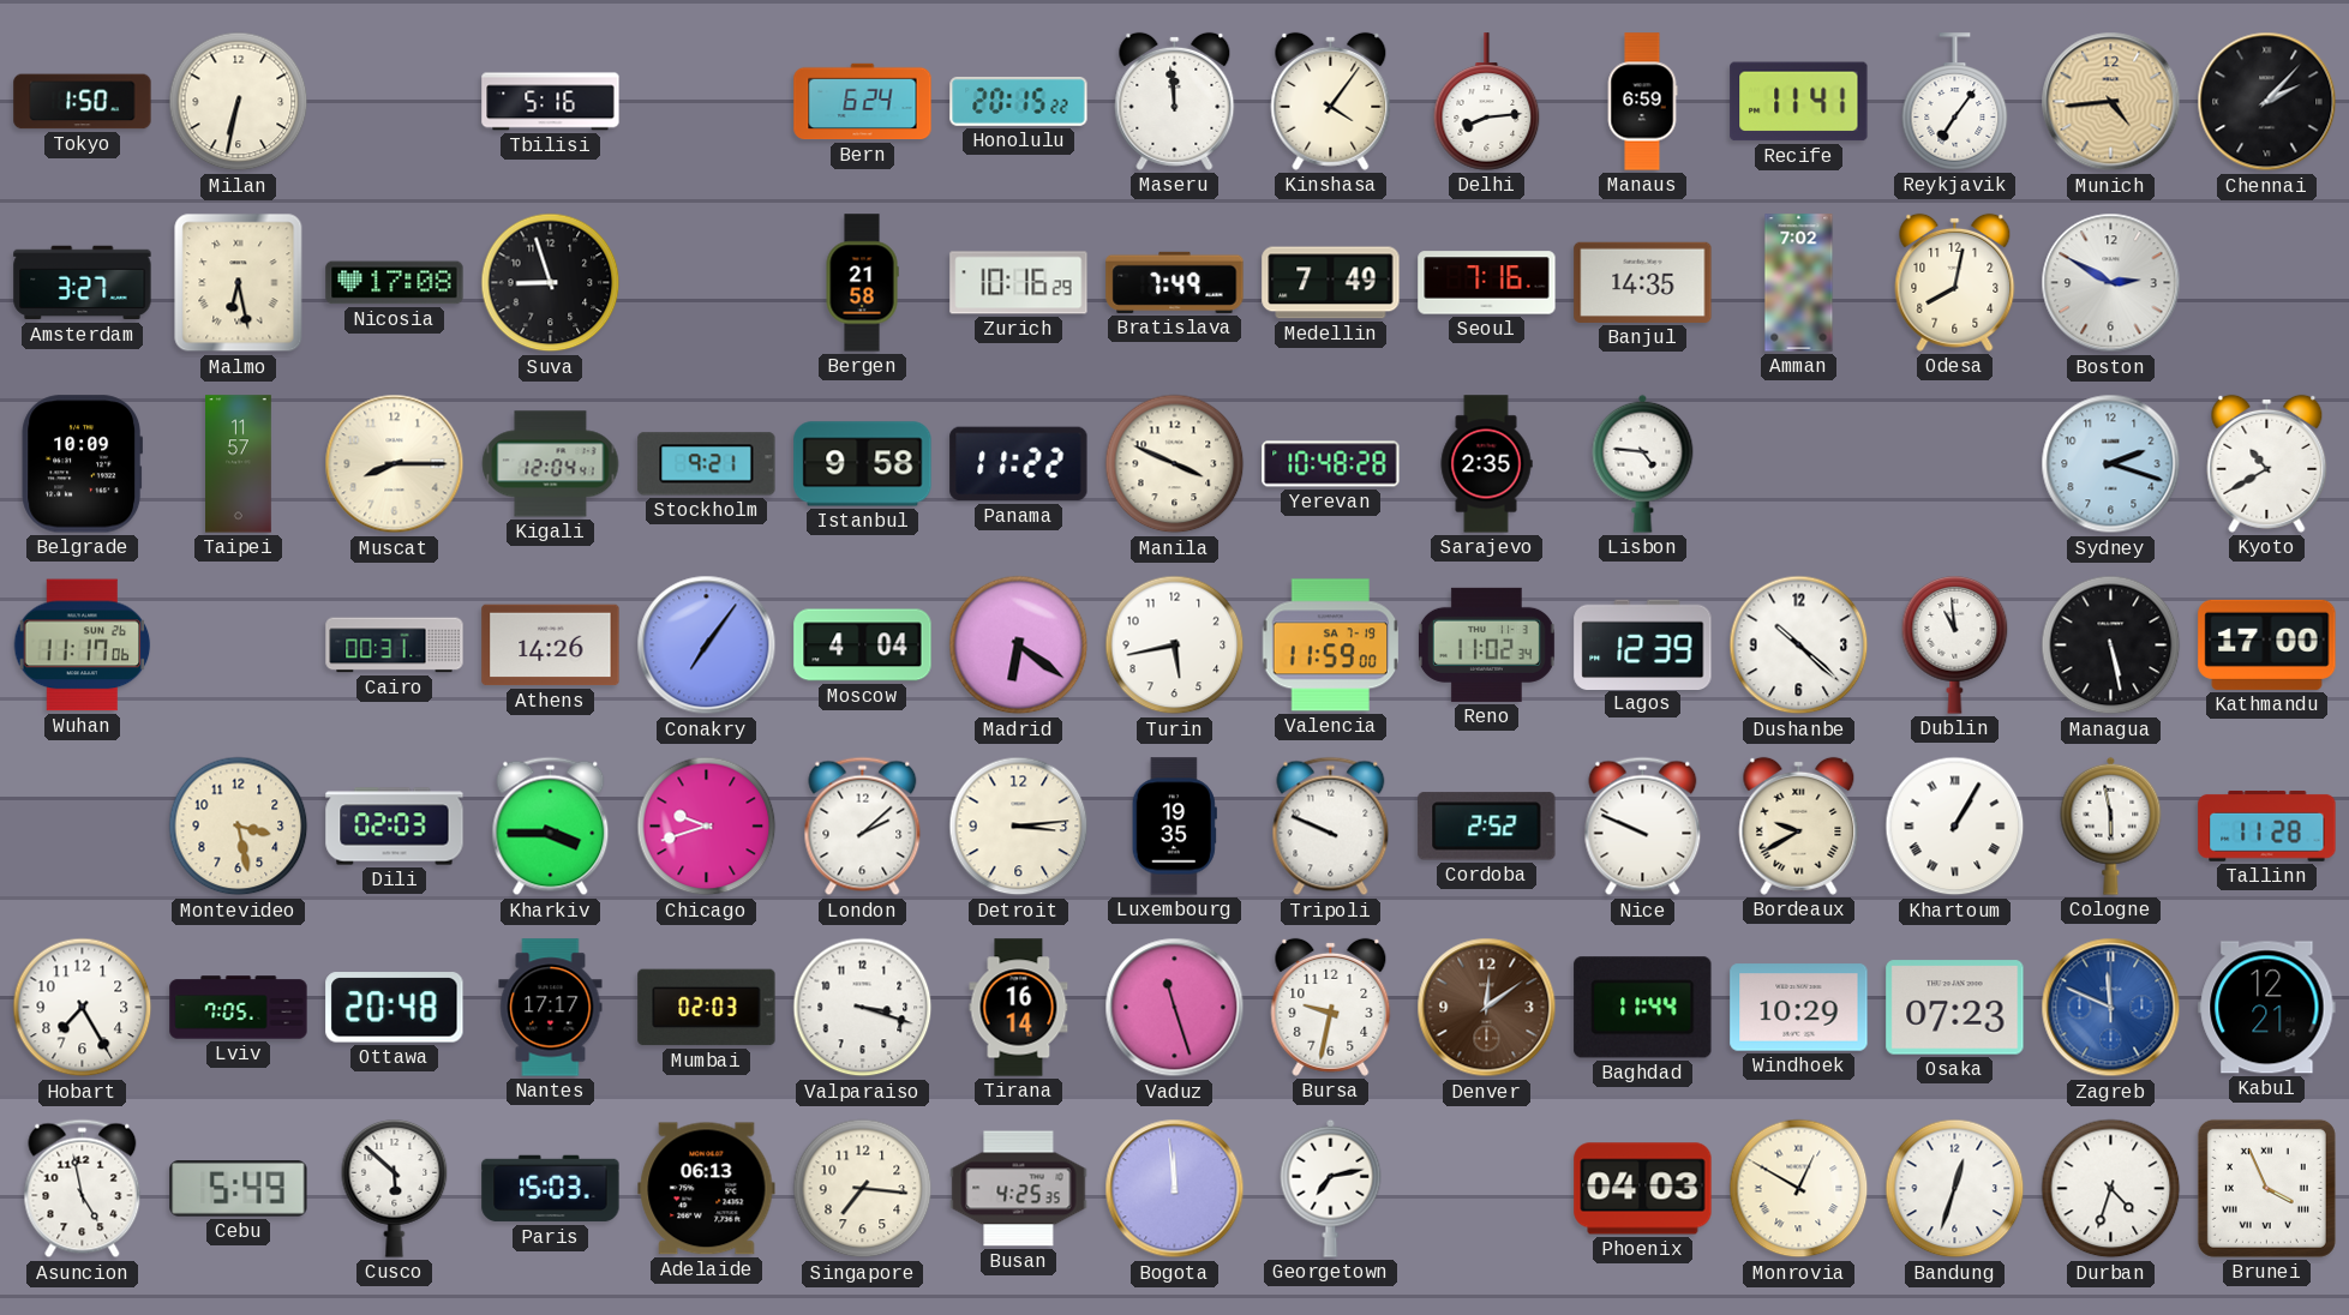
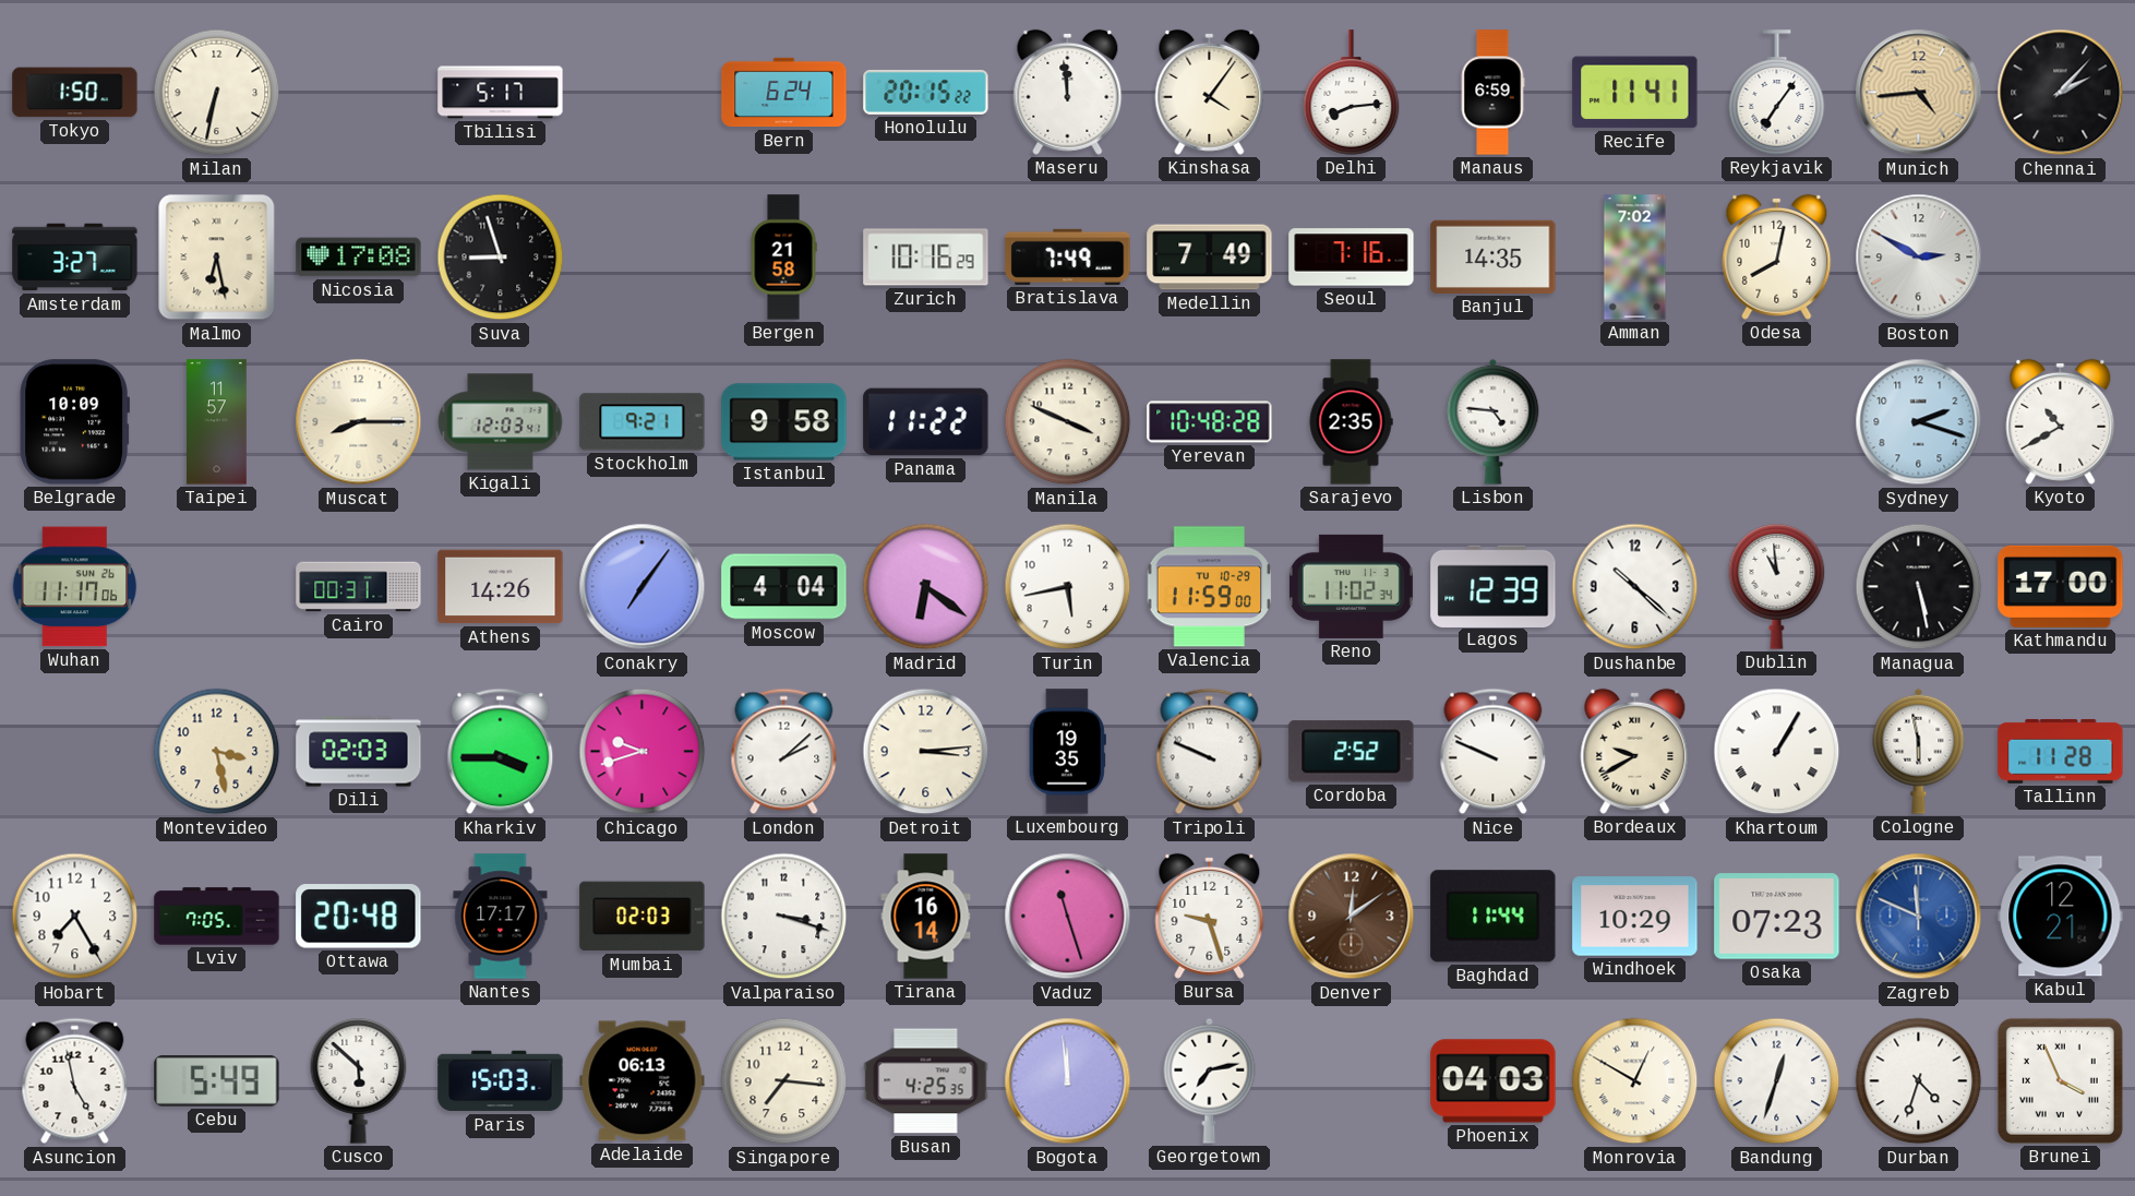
Tbilisi: 5:16 -> 5:17
Kigali: 12:04 -> 12:03
Valencia date: SA 7-19 -> TU 10-29
Bursa: 9:32 -> 9:27
